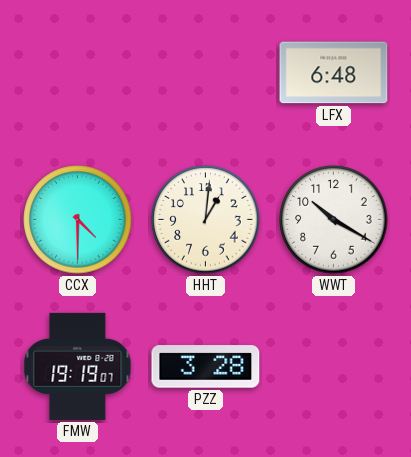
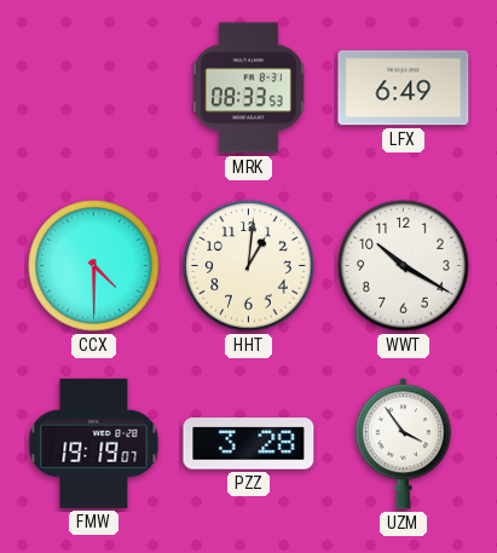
MRK: none -> 08:33
LFX: 6:48 -> 6:49
UZM: none -> 3:54
